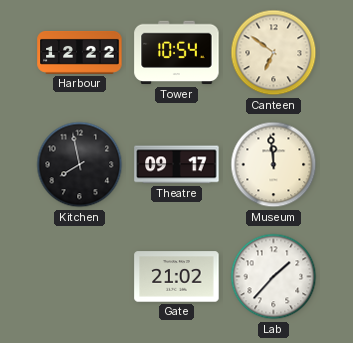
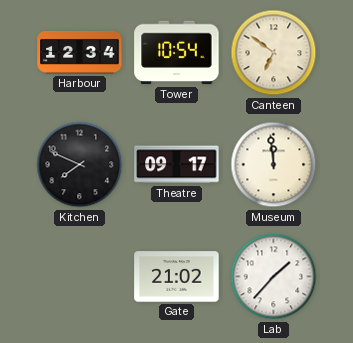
Harbour: 12:22 -> 12:34
Kitchen: 7:58 -> 7:49
